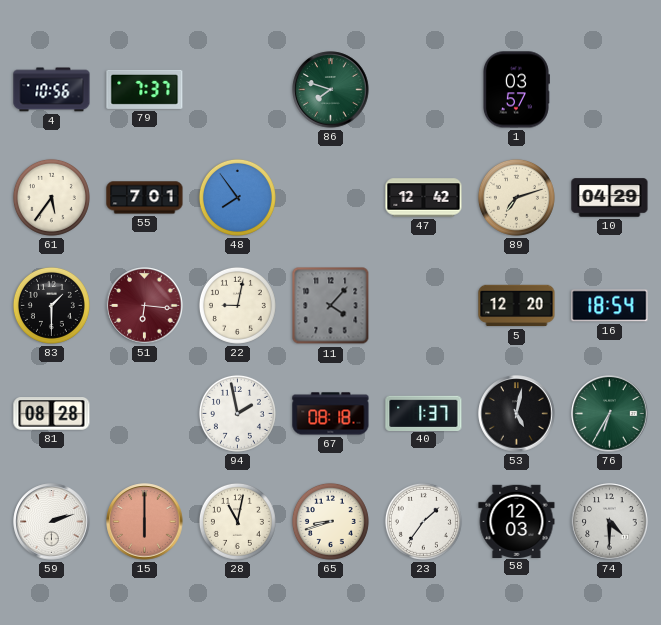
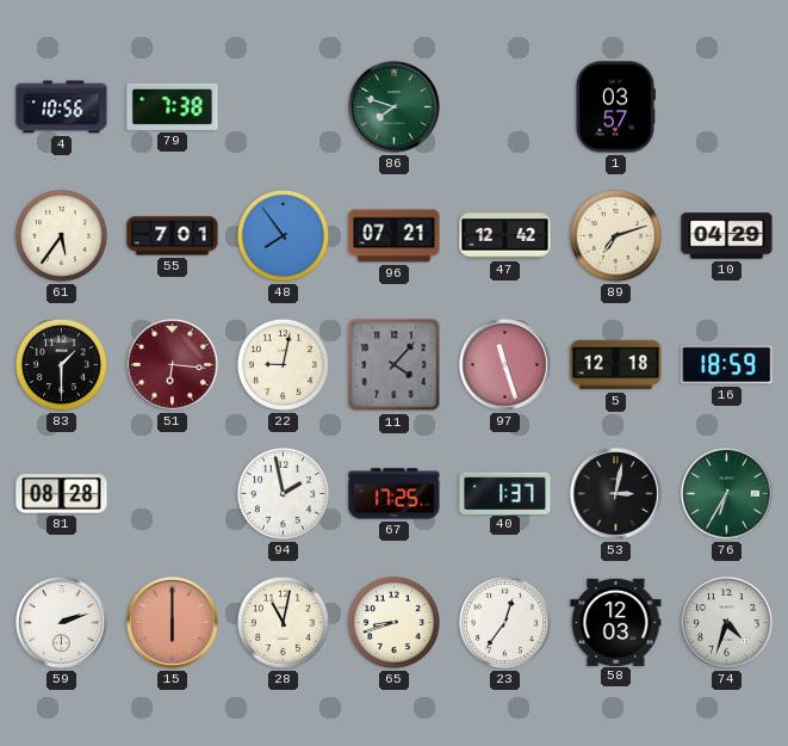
79: 7:37 -> 7:38
96: none -> 07:21
97: none -> 11:27
5: 12:20 -> 12:18
16: 18:54 -> 18:59
67: 08:18 -> 17:25
53: 5:02 -> 3:02
23: 1:36 -> 12:36
74: 4:30 -> 4:33
